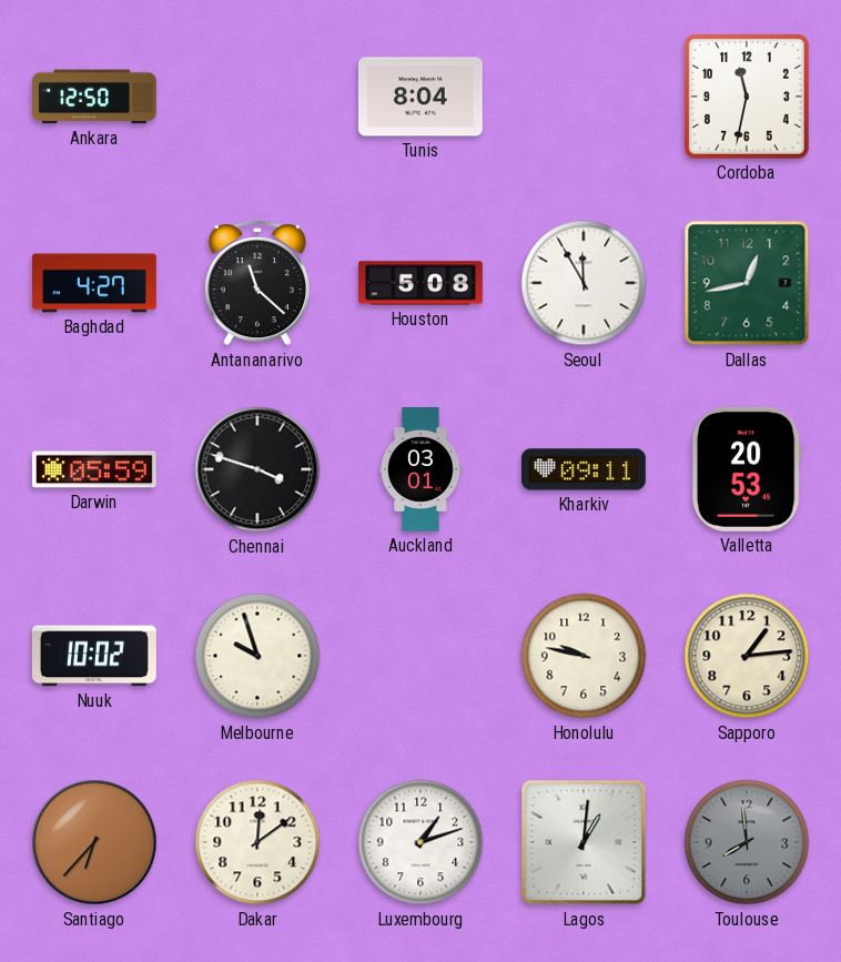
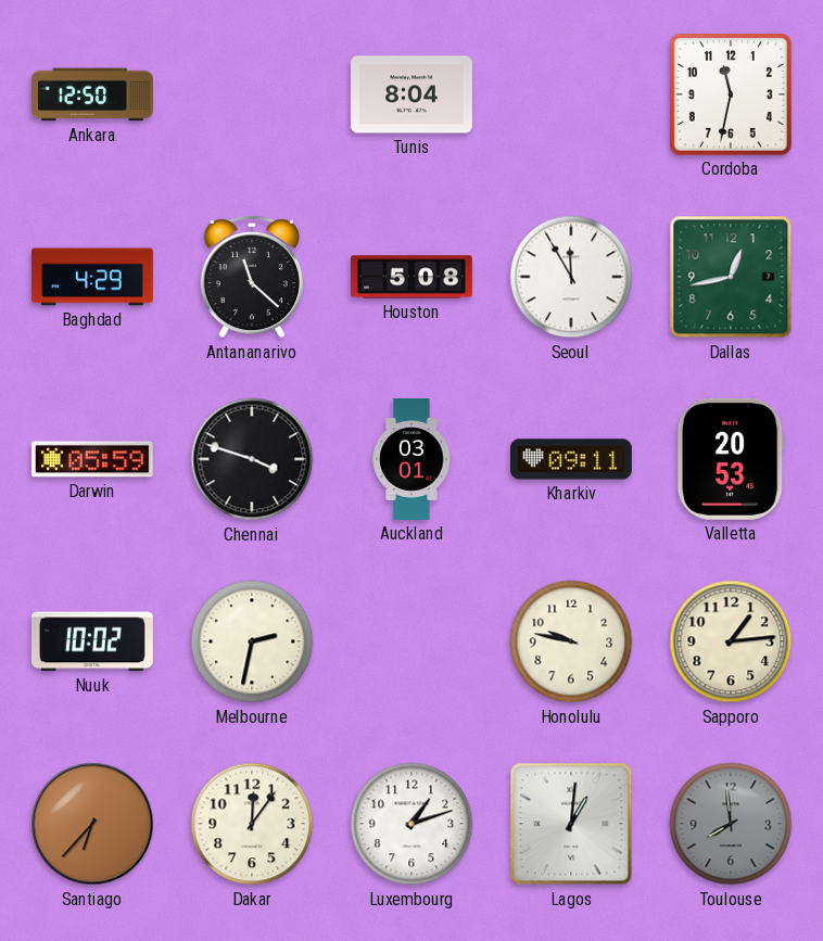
Baghdad: 4:27 -> 4:29
Melbourne: 9:57 -> 2:32
Dakar: 12:09 -> 12:06
